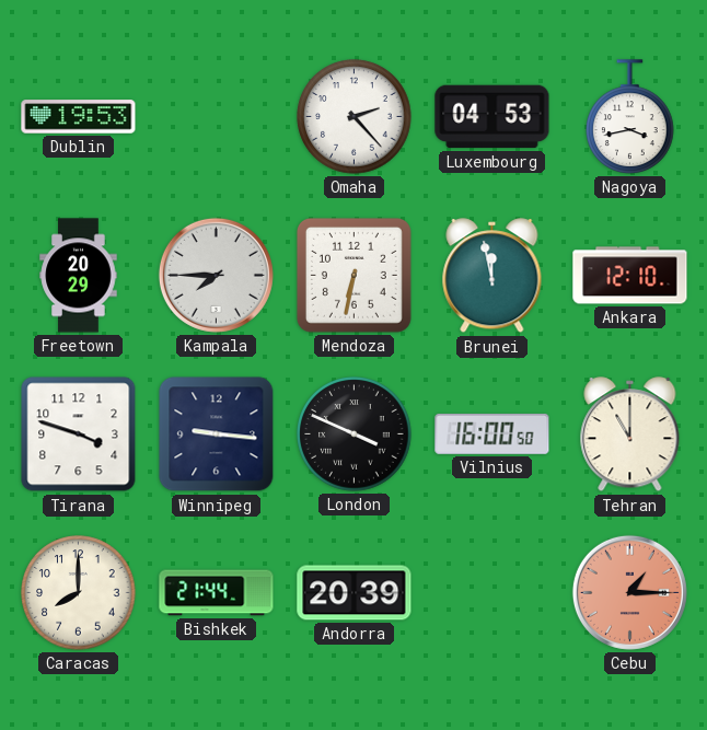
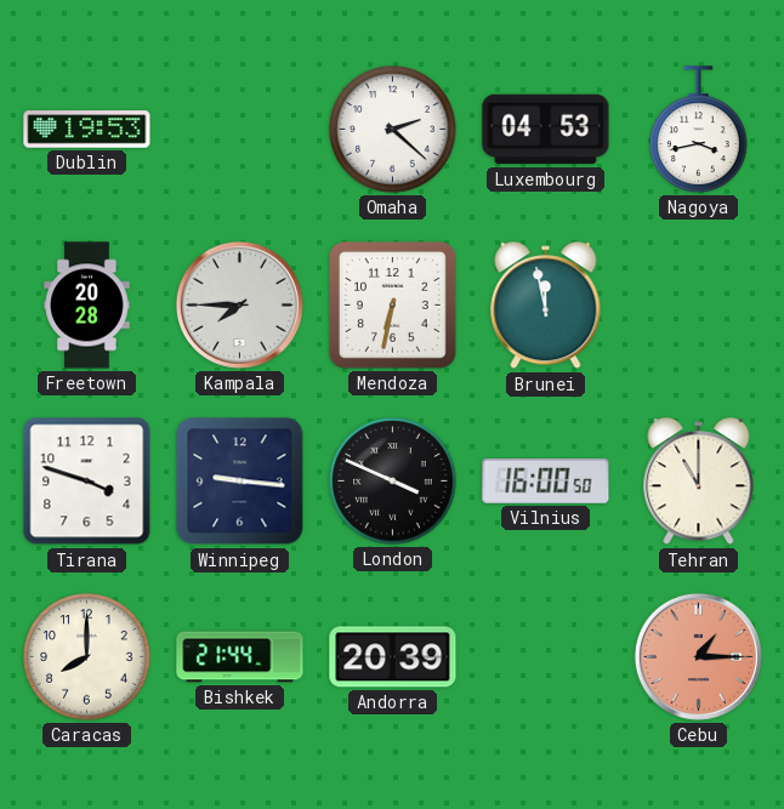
Omaha: 2:23 -> 2:22
Freetown: 20:29 -> 20:28
Ankara: 12:10 -> none
